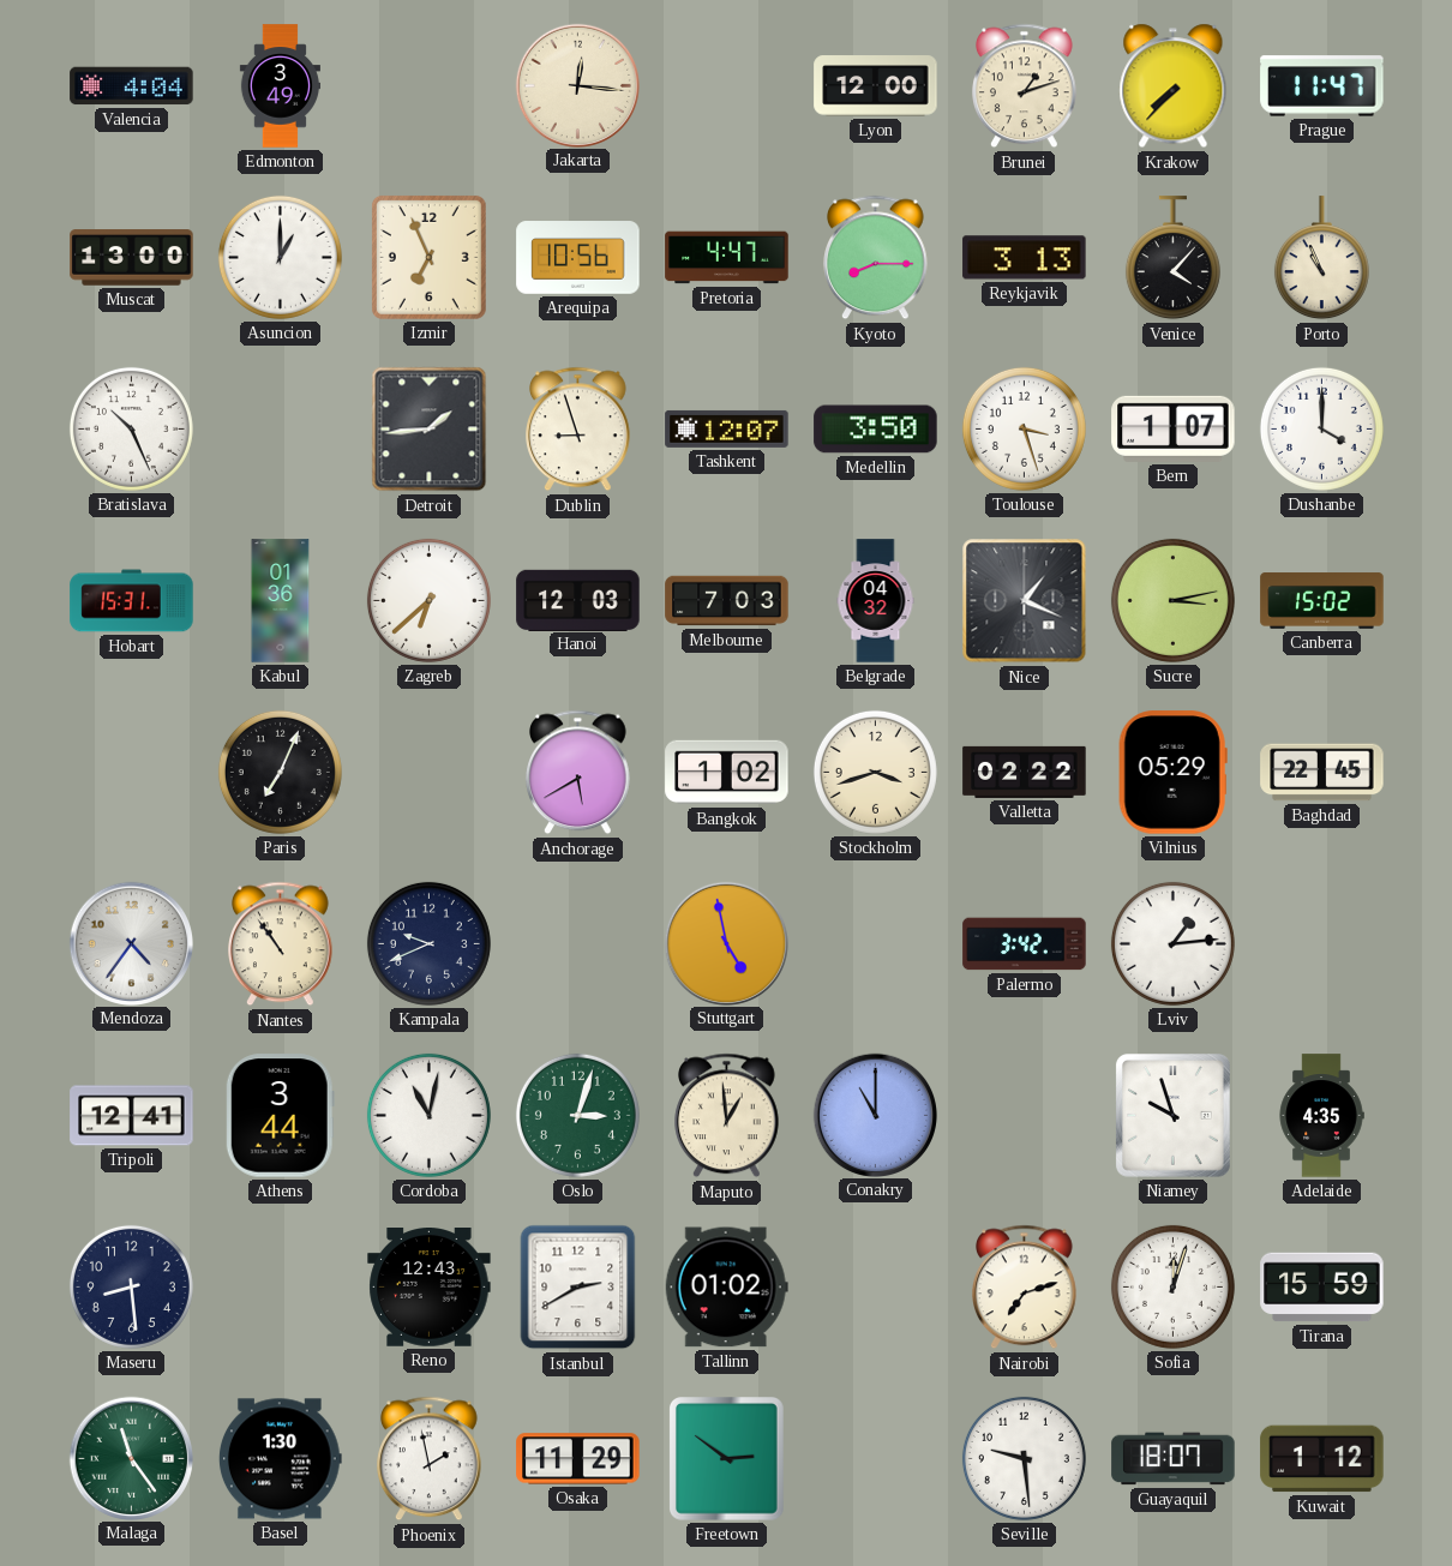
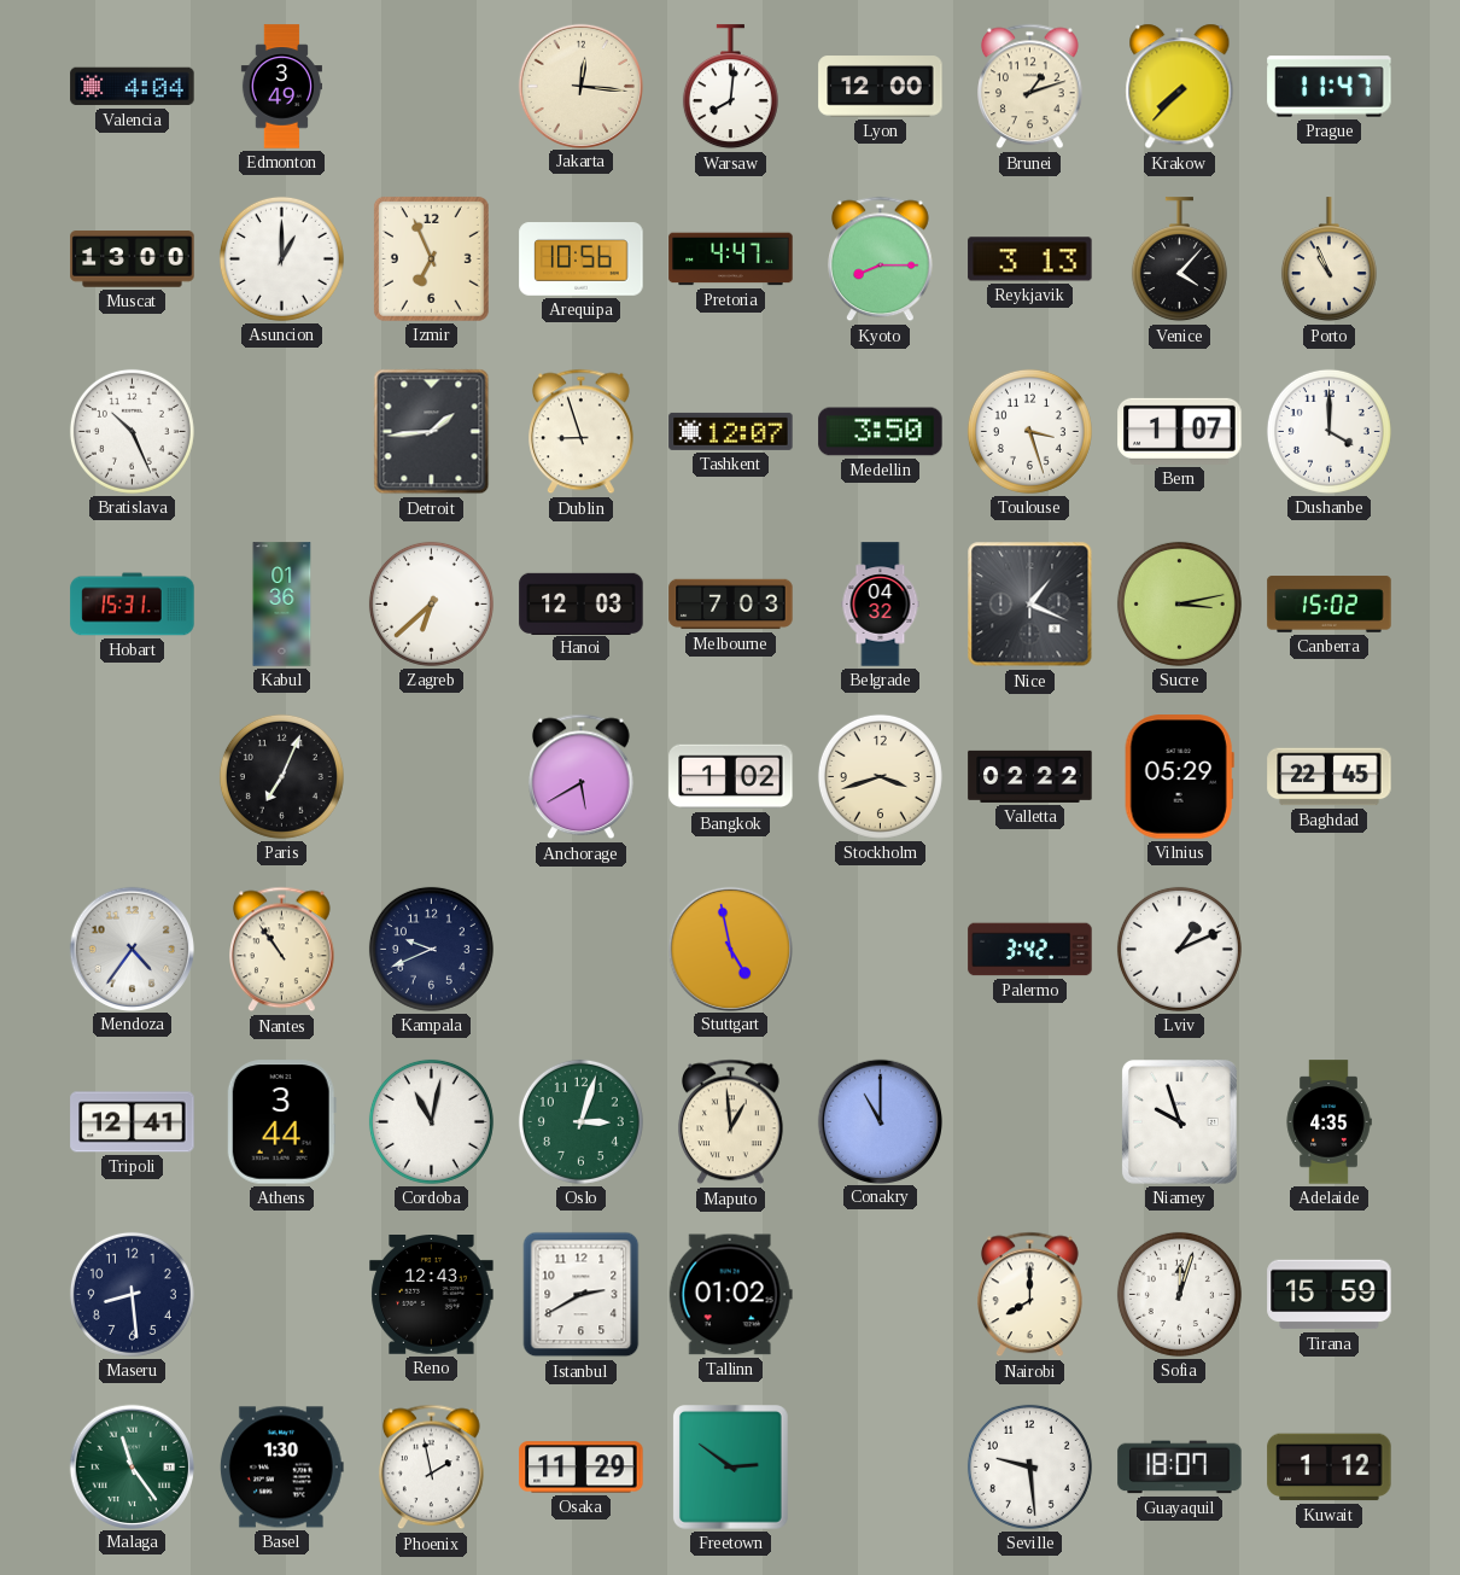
Warsaw: none -> 8:01
Lviv: 1:14 -> 1:11
Nairobi: 7:12 -> 8:00
